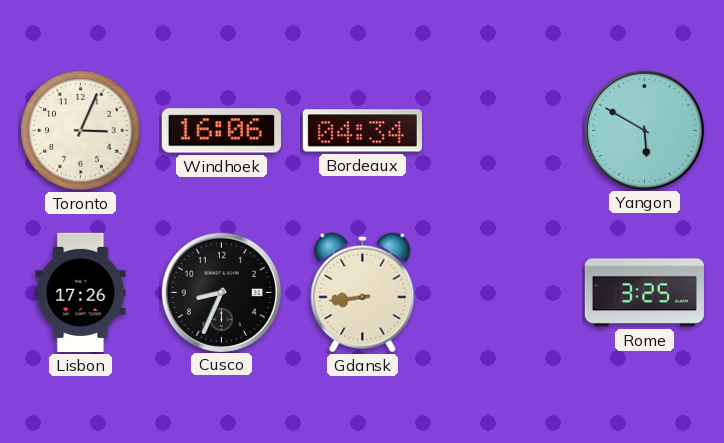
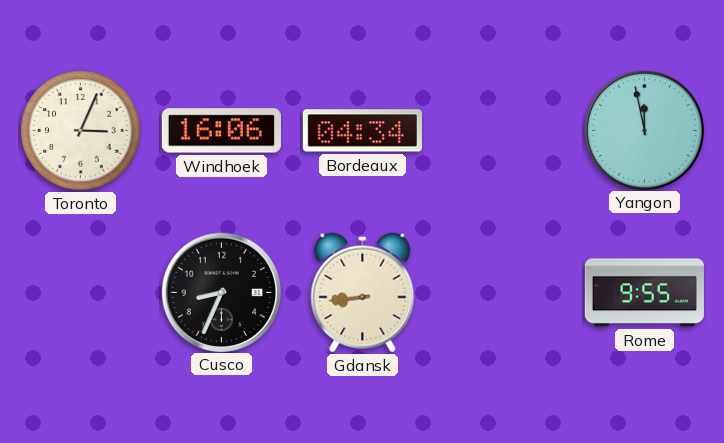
Yangon: 5:50 -> 11:58
Lisbon: 17:26 -> none
Rome: 3:25 -> 9:55
